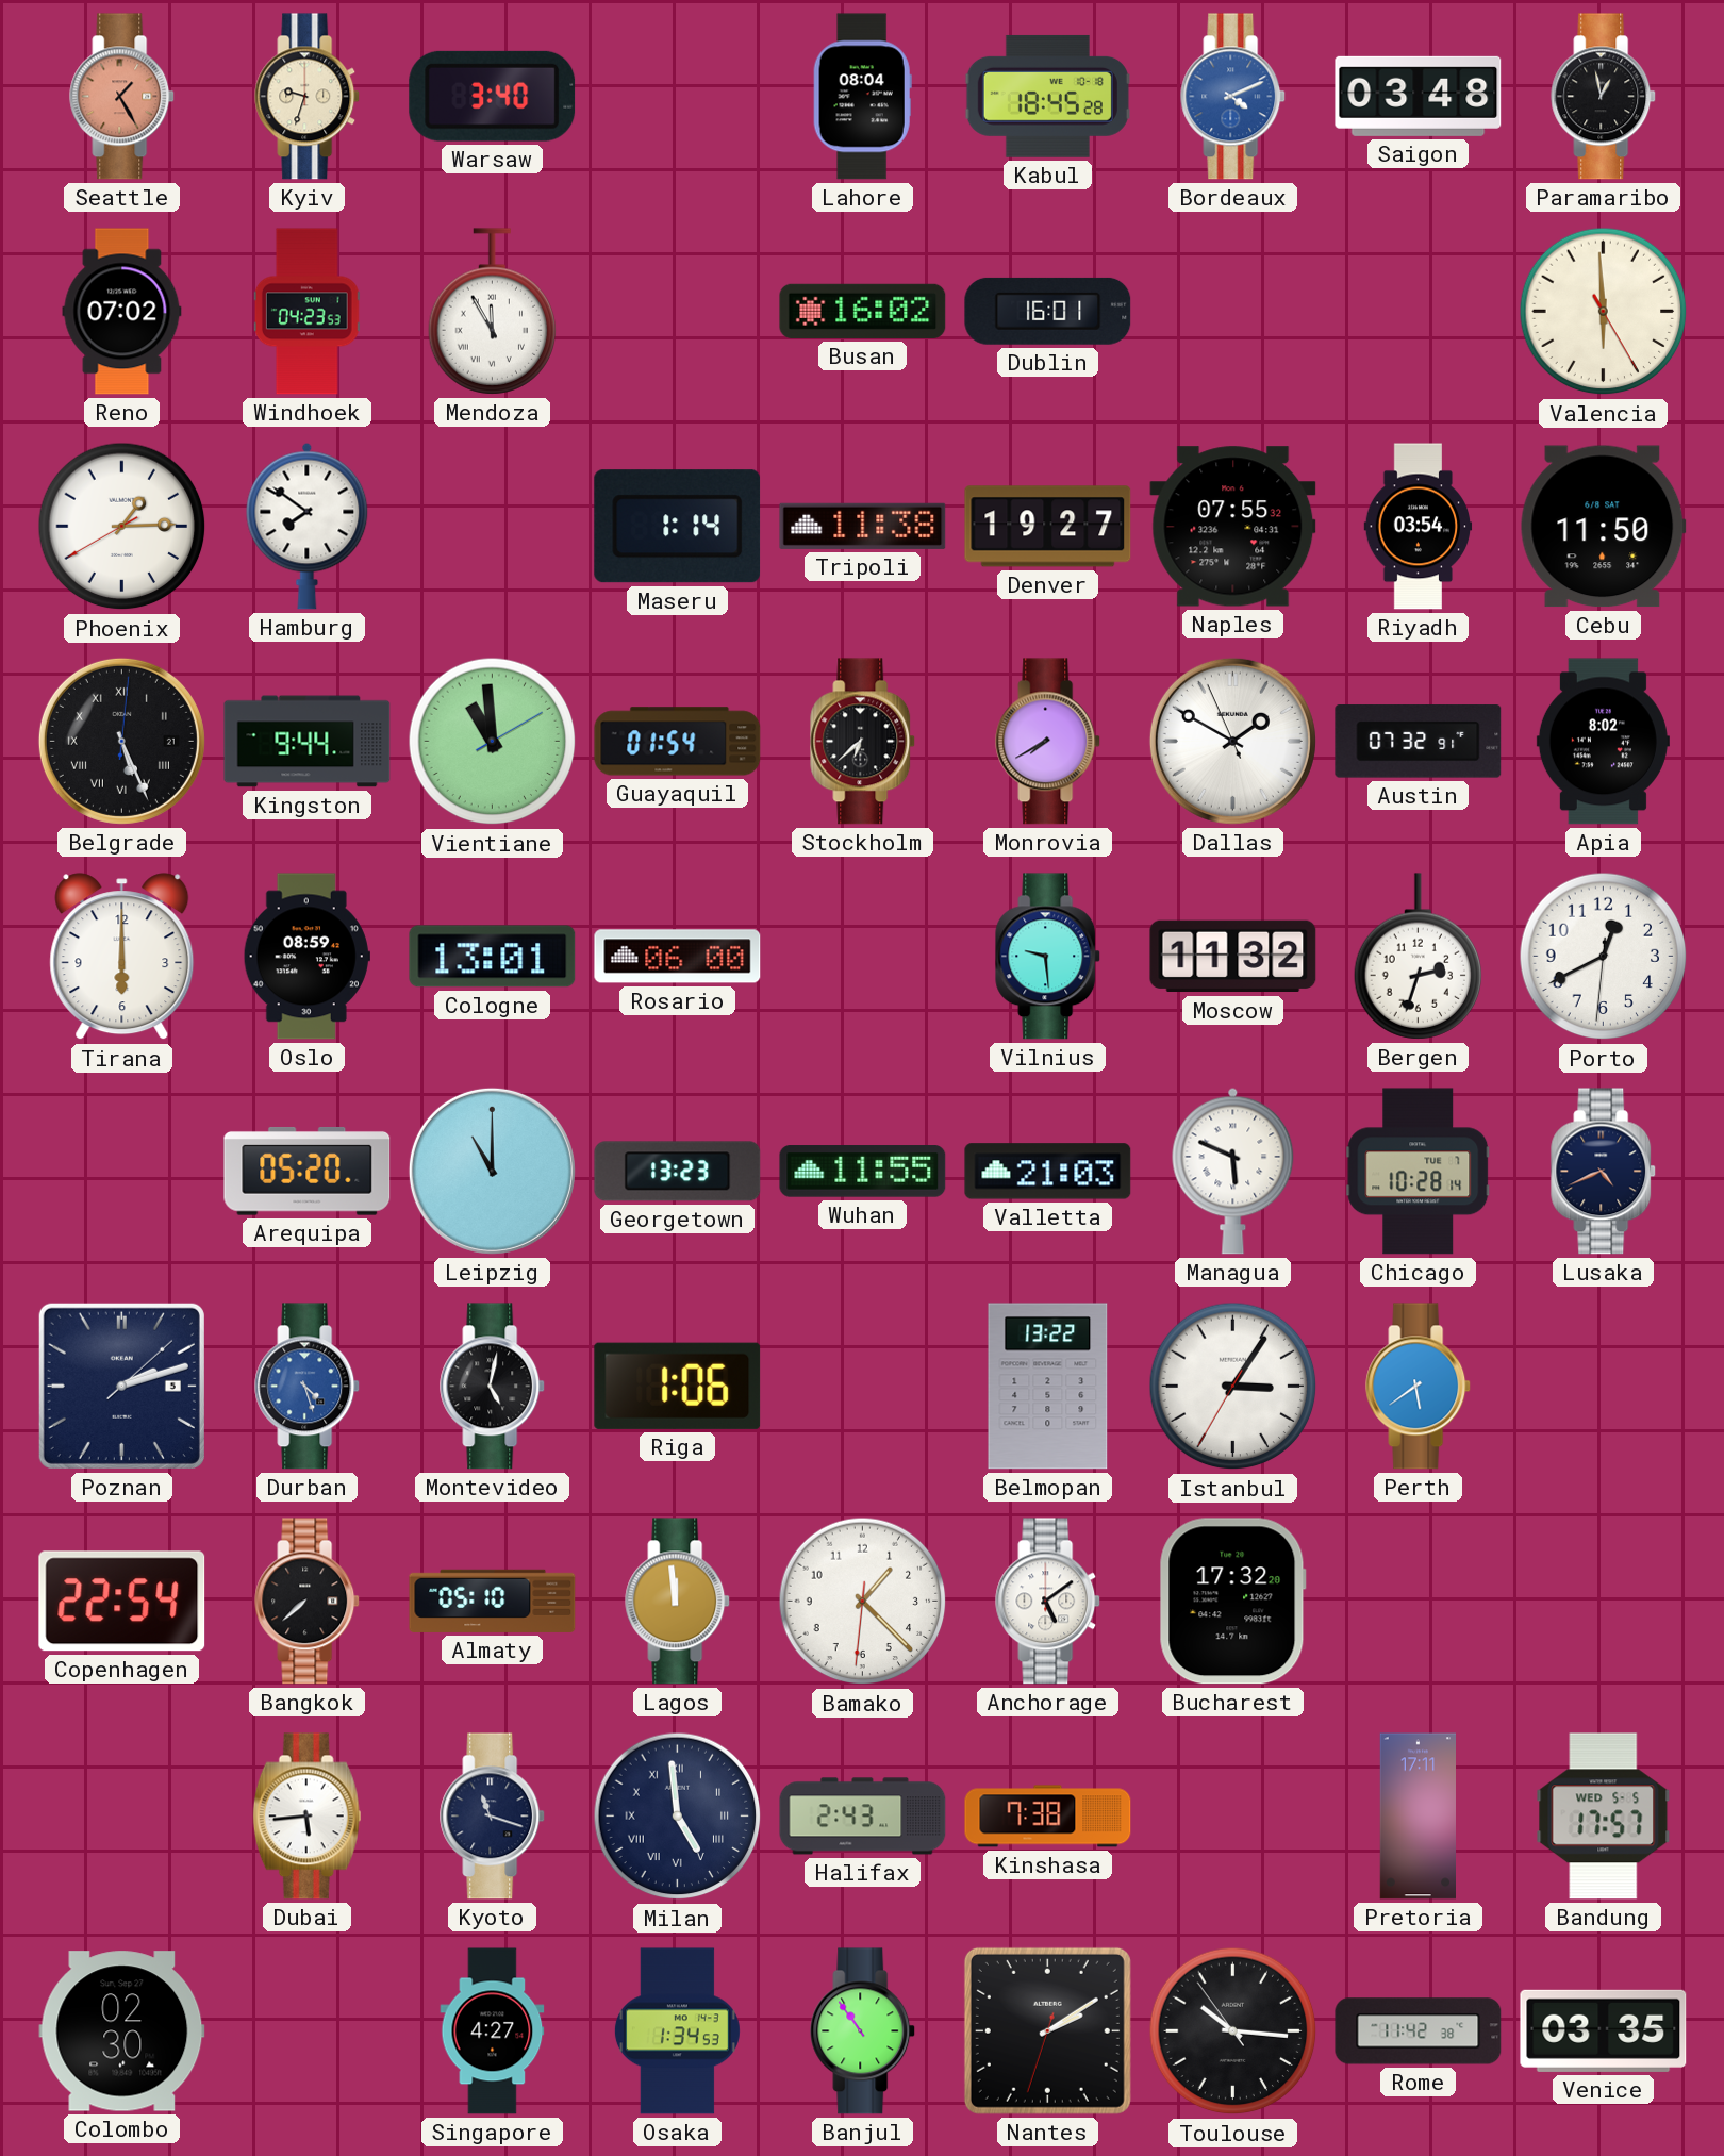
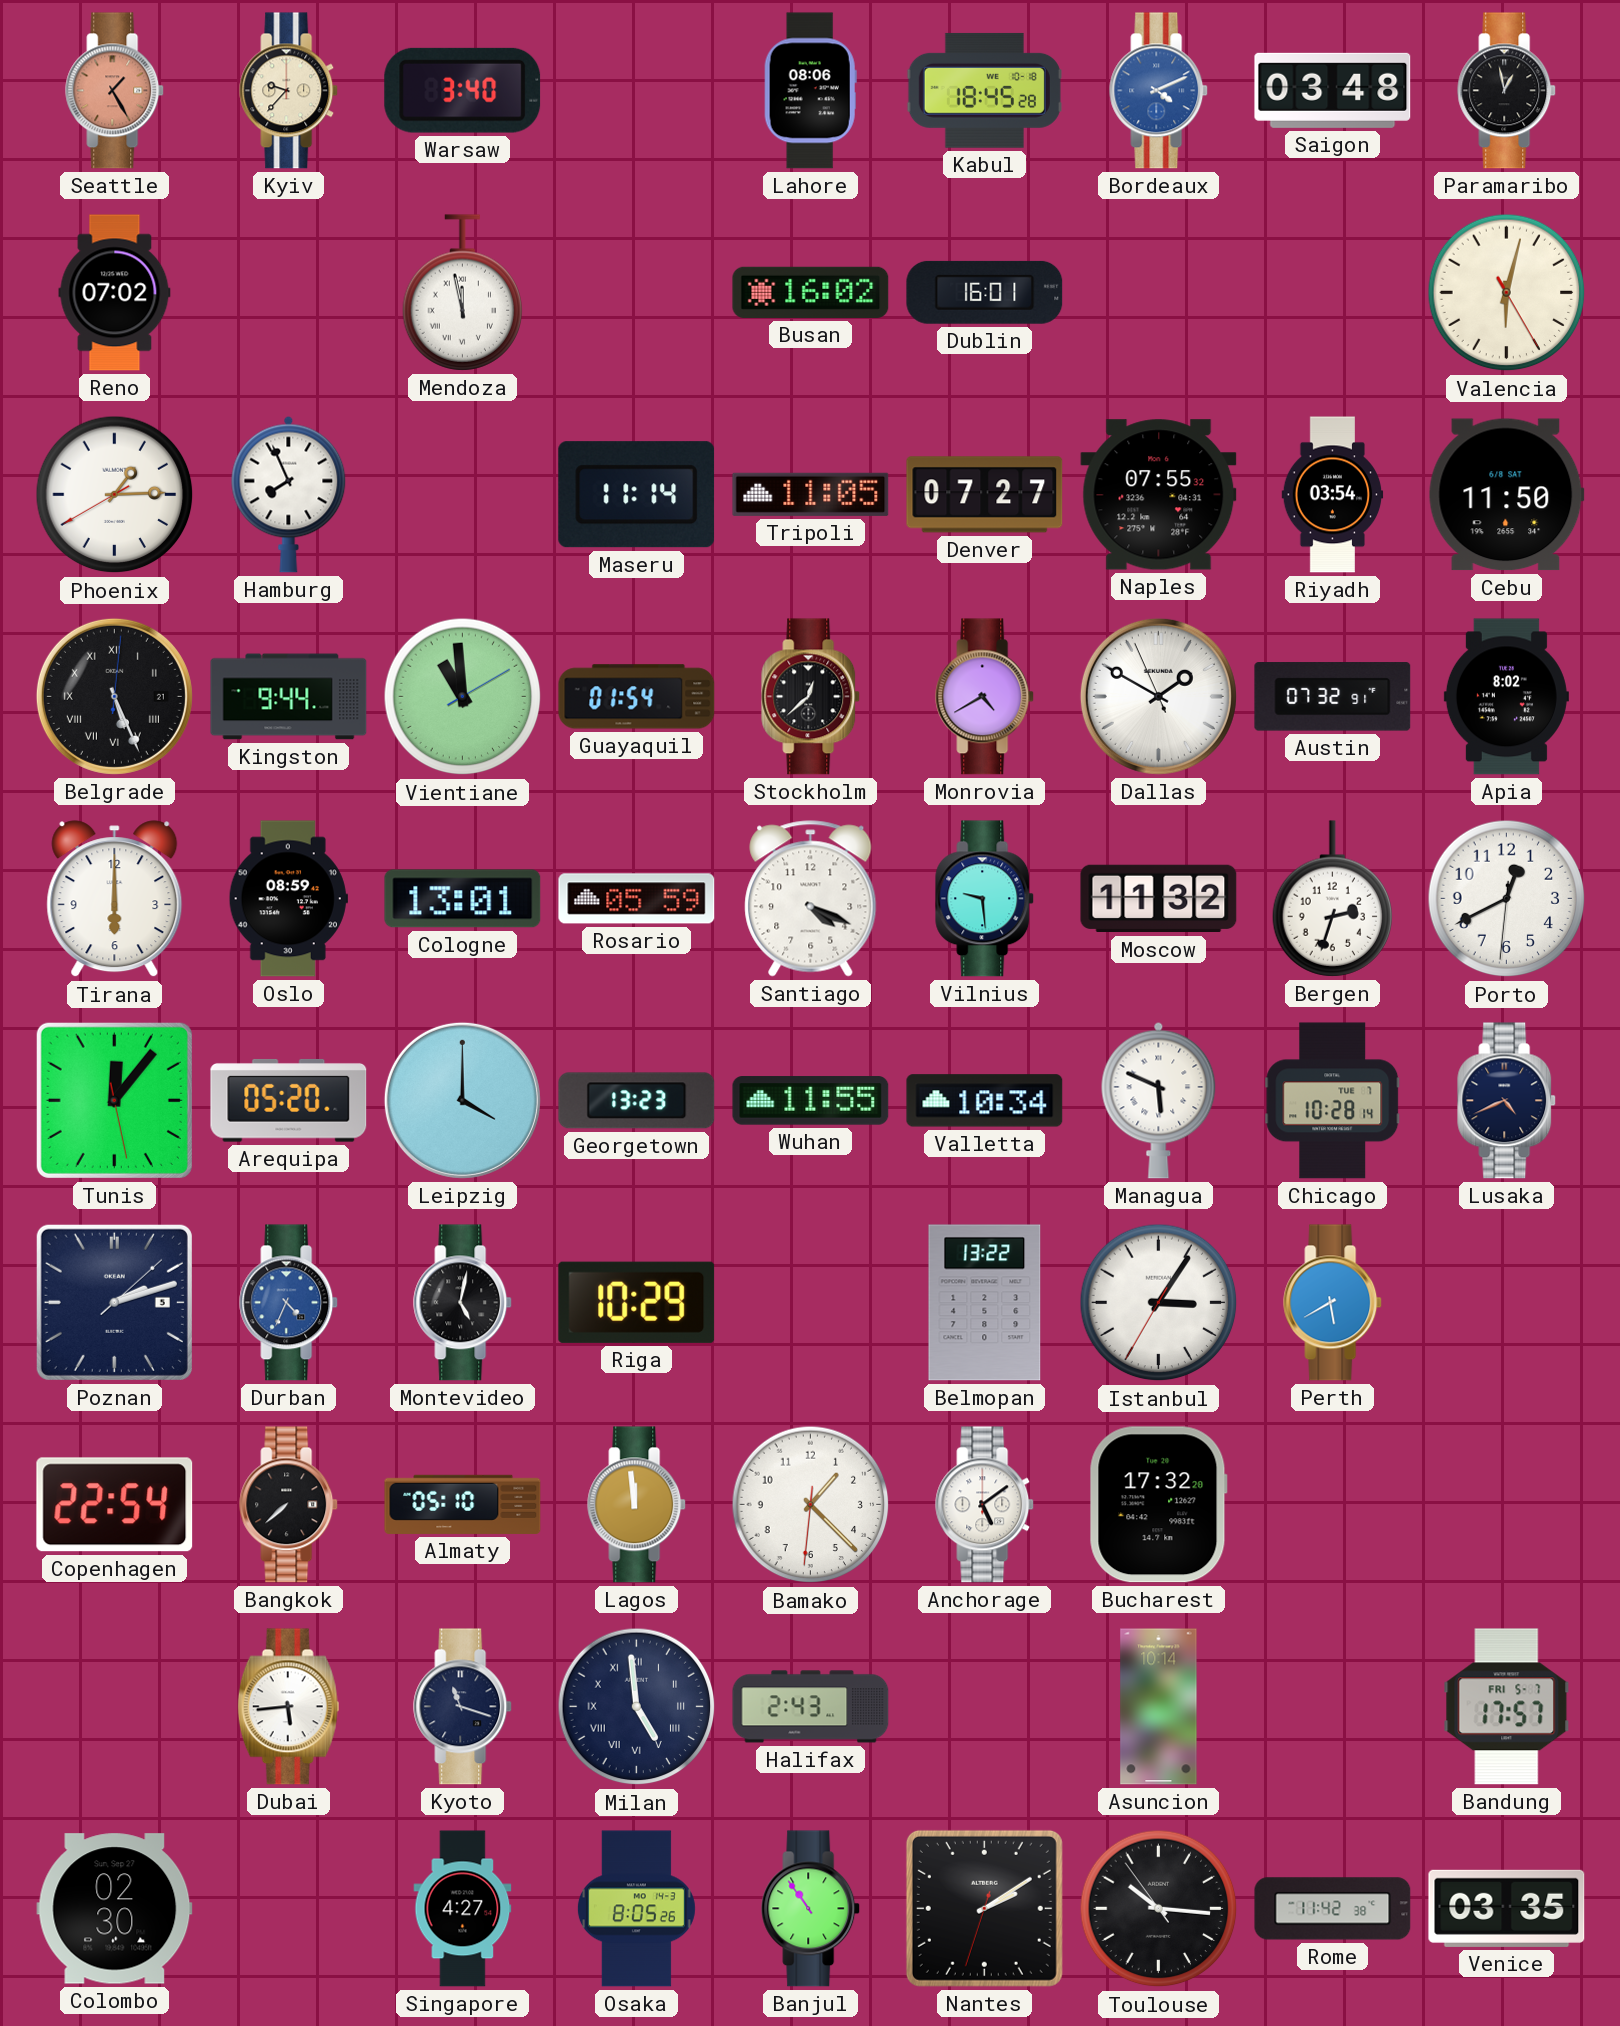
Kyiv: 9:33 -> 9:37
Lahore: 08:04 -> 08:06
Windhoek: 04:23 -> none
Mendoza: 11:55 -> 11:58
Valencia: 5:59 -> 6:02
Hamburg: 7:51 -> 7:56
Maseru: 1:14 -> 11:14
Tripoli: 11:38 -> 11:05
Denver: 19:27 -> 07:27
Stockholm: 6:38 -> 12:38
Monrovia: 7:40 -> 4:40
Rosario: 06:00 -> 05:59
Santiago: none -> 4:19
Tunis: none -> 12:06
Leipzig: 11:00 -> 4:00
Valletta: 21:03 -> 10:34
Durban: 4:27 -> 4:34
Riga: 1:06 -> 10:29
Perth: 5:39 -> 5:40
Kinshasa: 7:38 -> none
Asuncion: none -> 10:14
Pretoria: 17:11 -> none
Bandung date: WED 5-5 -> FRI 5-7
Osaka: 1:34 -> 8:05
